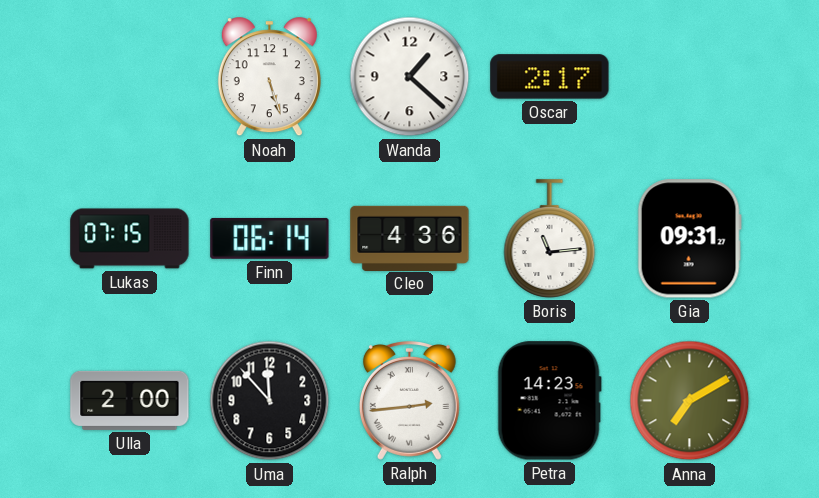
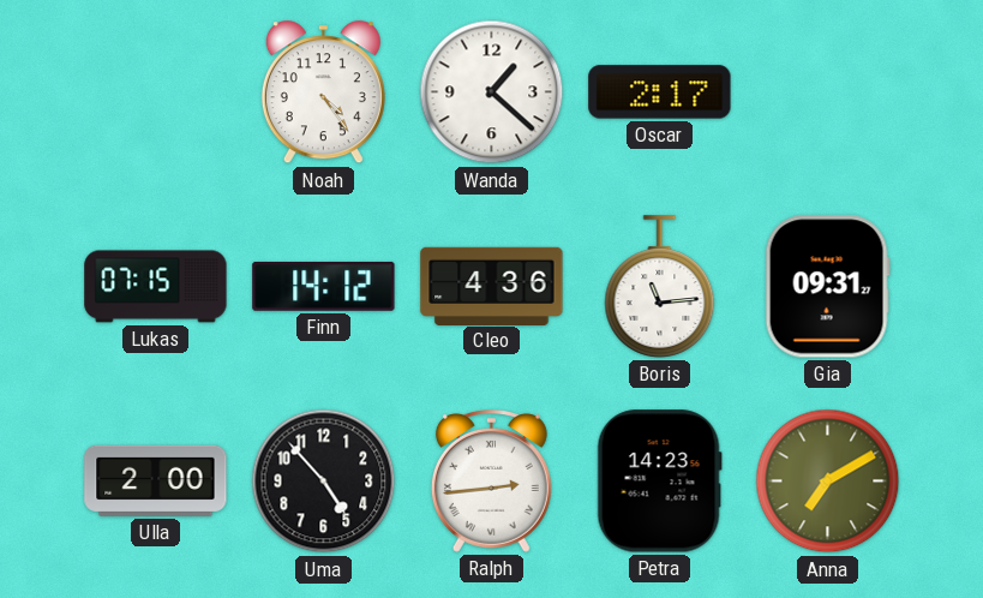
Noah: 5:27 -> 4:24
Finn: 06:14 -> 14:12
Uma: 11:53 -> 4:53
